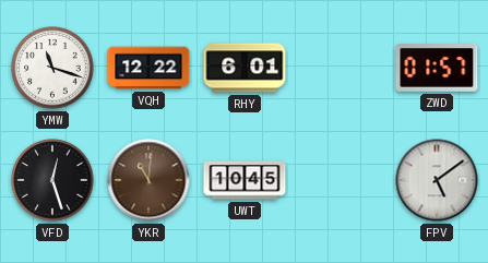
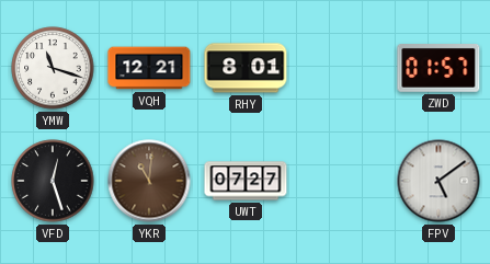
VQH: 12:22 -> 12:21
RHY: 6:01 -> 8:01
UWT: 10:45 -> 07:27
